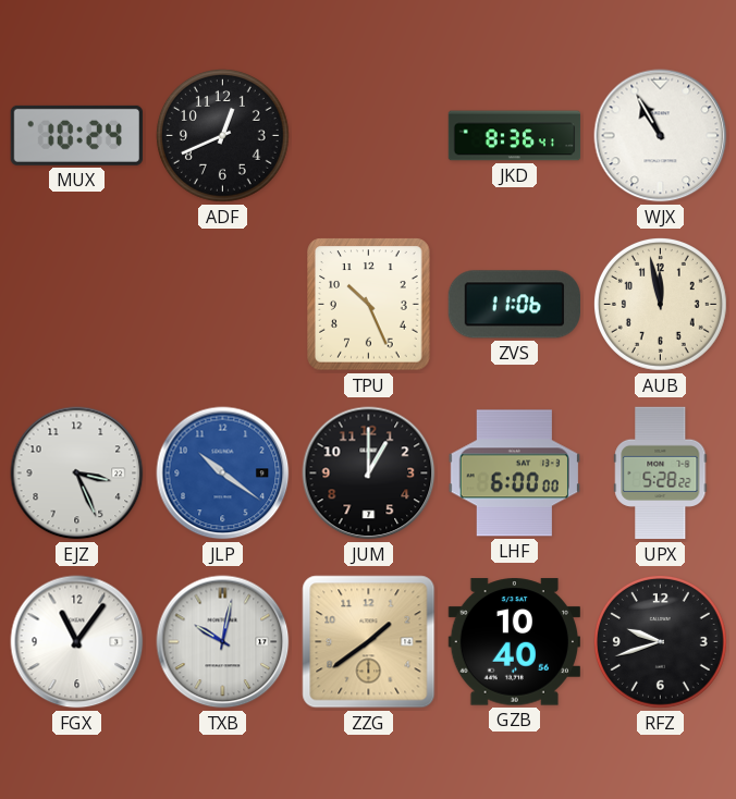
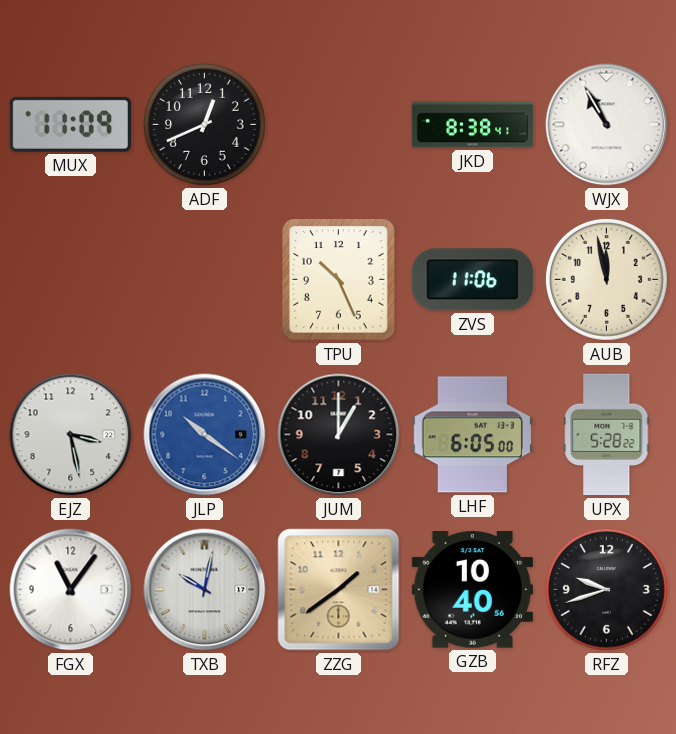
MUX: 10:24 -> 11:09
JKD: 8:36 -> 8:38
EJZ: 3:26 -> 3:28
LHF: 6:00 -> 6:05
